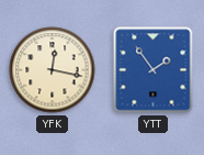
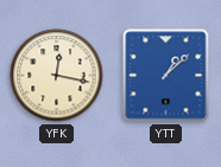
YTT: 1:54 -> 1:08
